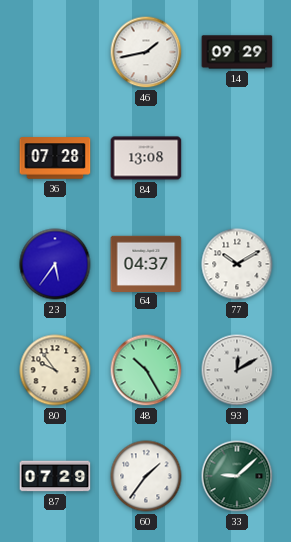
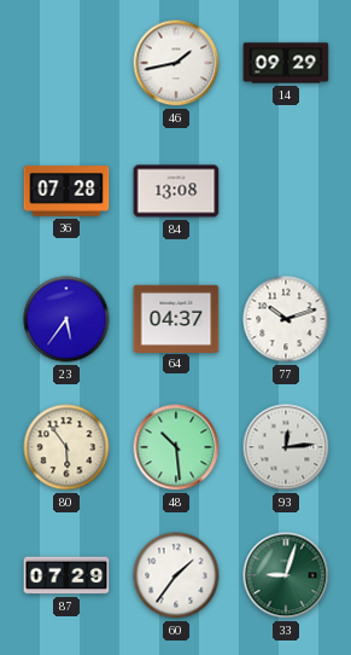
77: 10:10 -> 10:12
80: 9:54 -> 5:54
48: 10:25 -> 10:29
93: 12:10 -> 12:14
33: 9:08 -> 9:03
